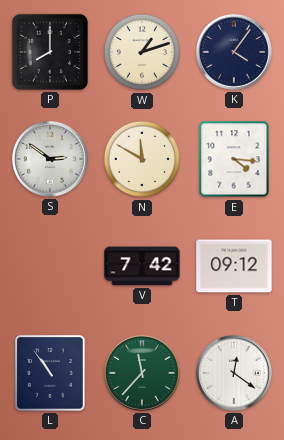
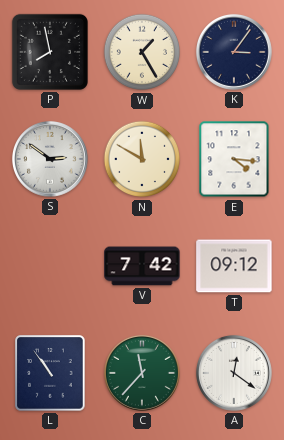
P: 8:00 -> 7:58
W: 1:12 -> 1:25
K: 4:06 -> 3:06
